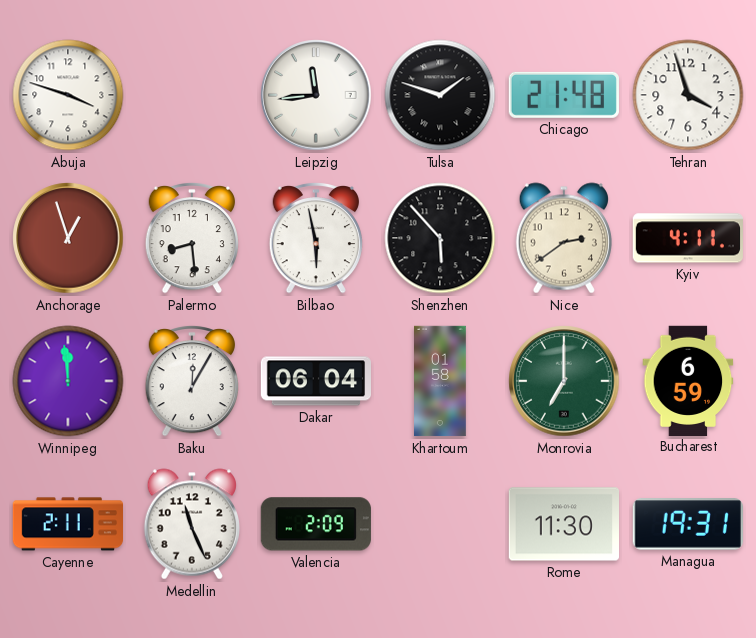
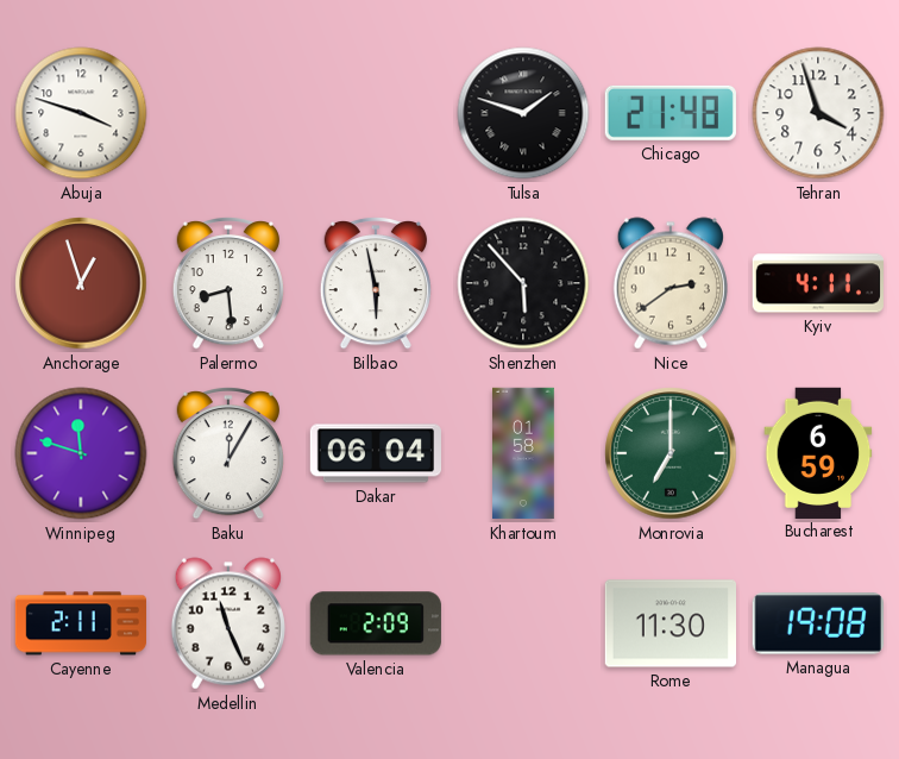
Leipzig: 11:44 -> none
Winnipeg: 11:59 -> 11:48
Managua: 19:31 -> 19:08
